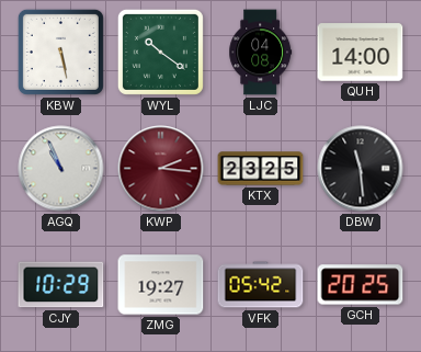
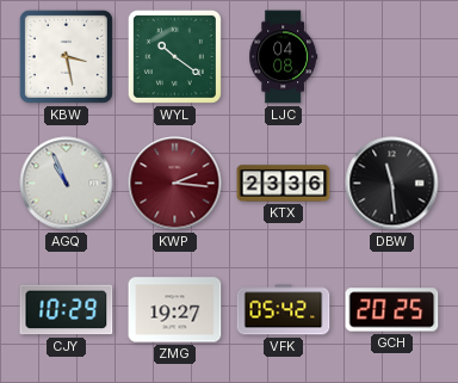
KBW: 5:28 -> 3:28
QUH: 14:00 -> none
KTX: 23:25 -> 23:36
